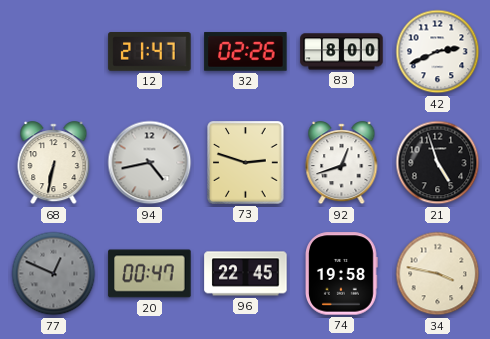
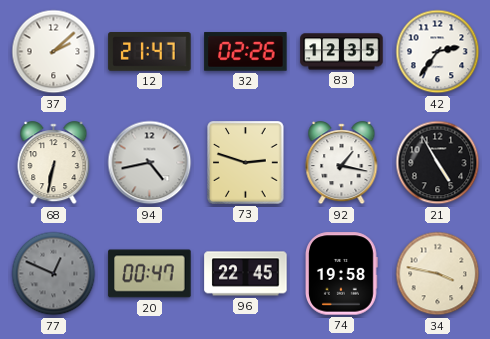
37: none -> 2:08
83: 8:00 -> 12:35
42: 2:41 -> 2:36
92: 12:42 -> 1:17
21: 4:57 -> 4:55
